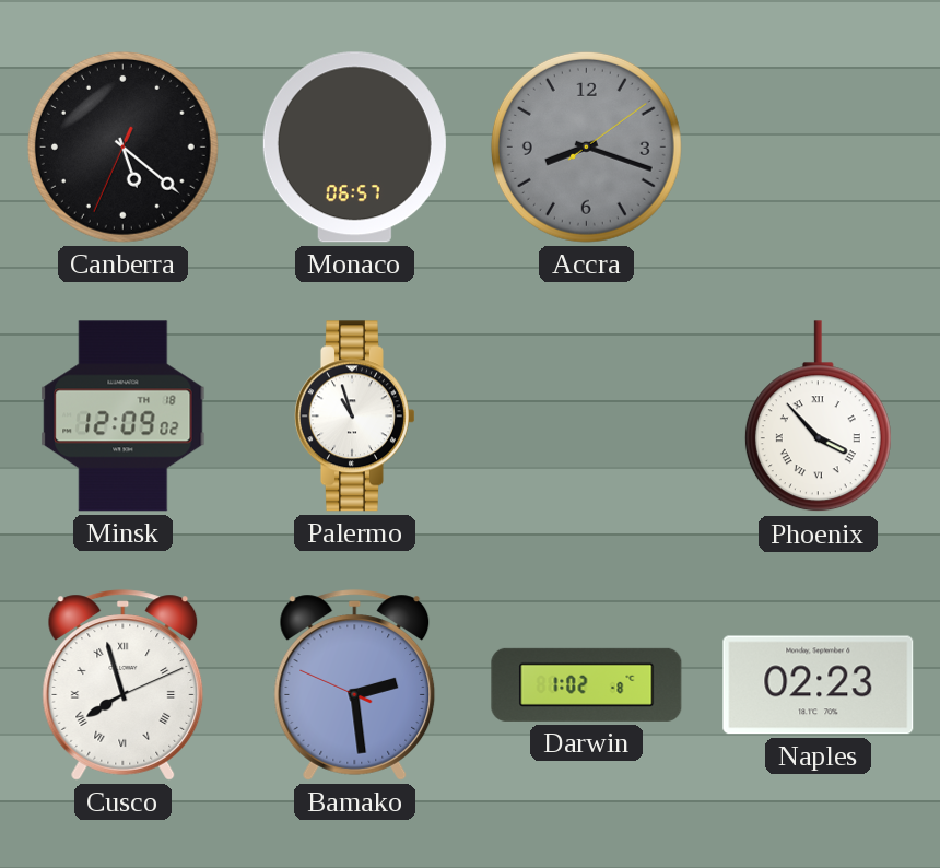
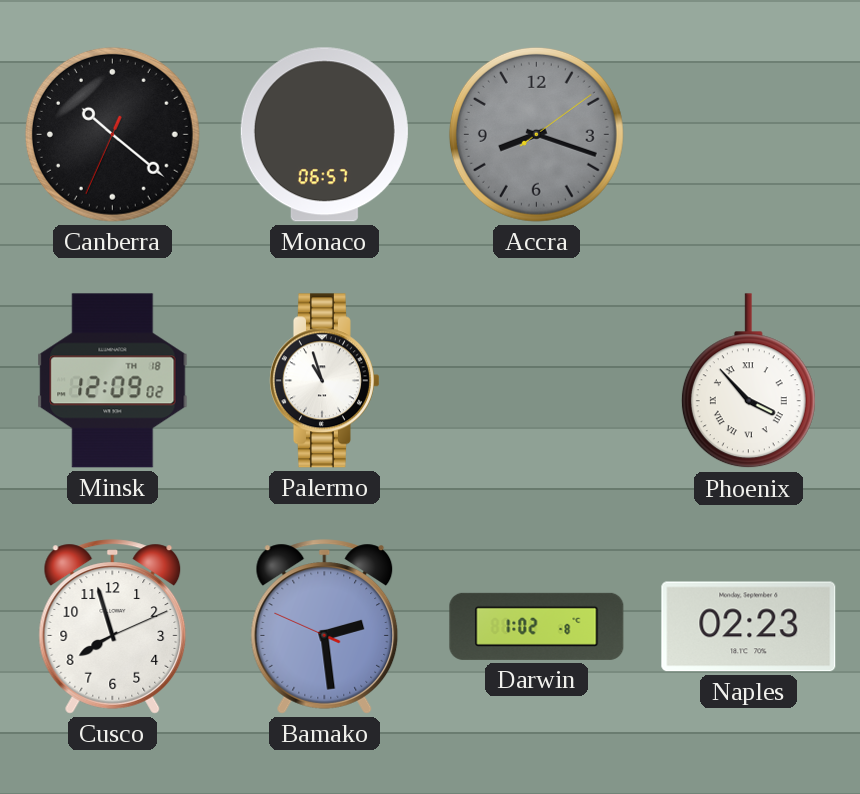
Canberra: 5:21 -> 10:21
Cusco numerals: Roman -> Arabic
